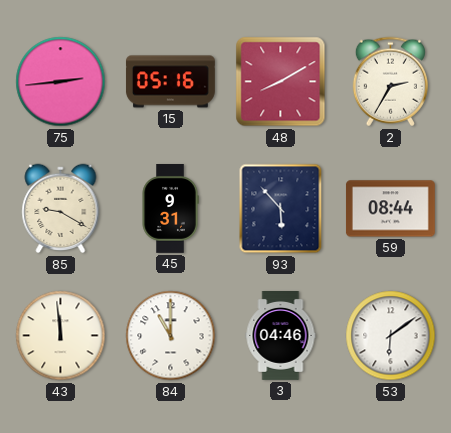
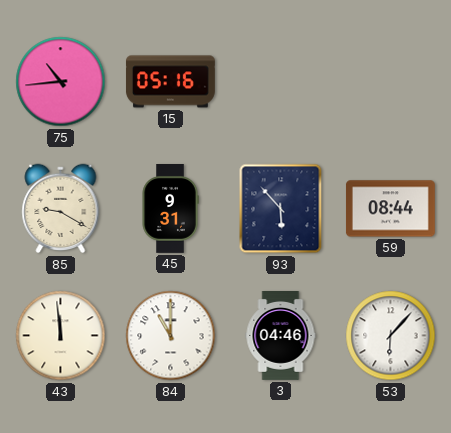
75: 2:44 -> 10:44
48: 8:10 -> none
2: 2:35 -> none
53: 6:09 -> 6:07
